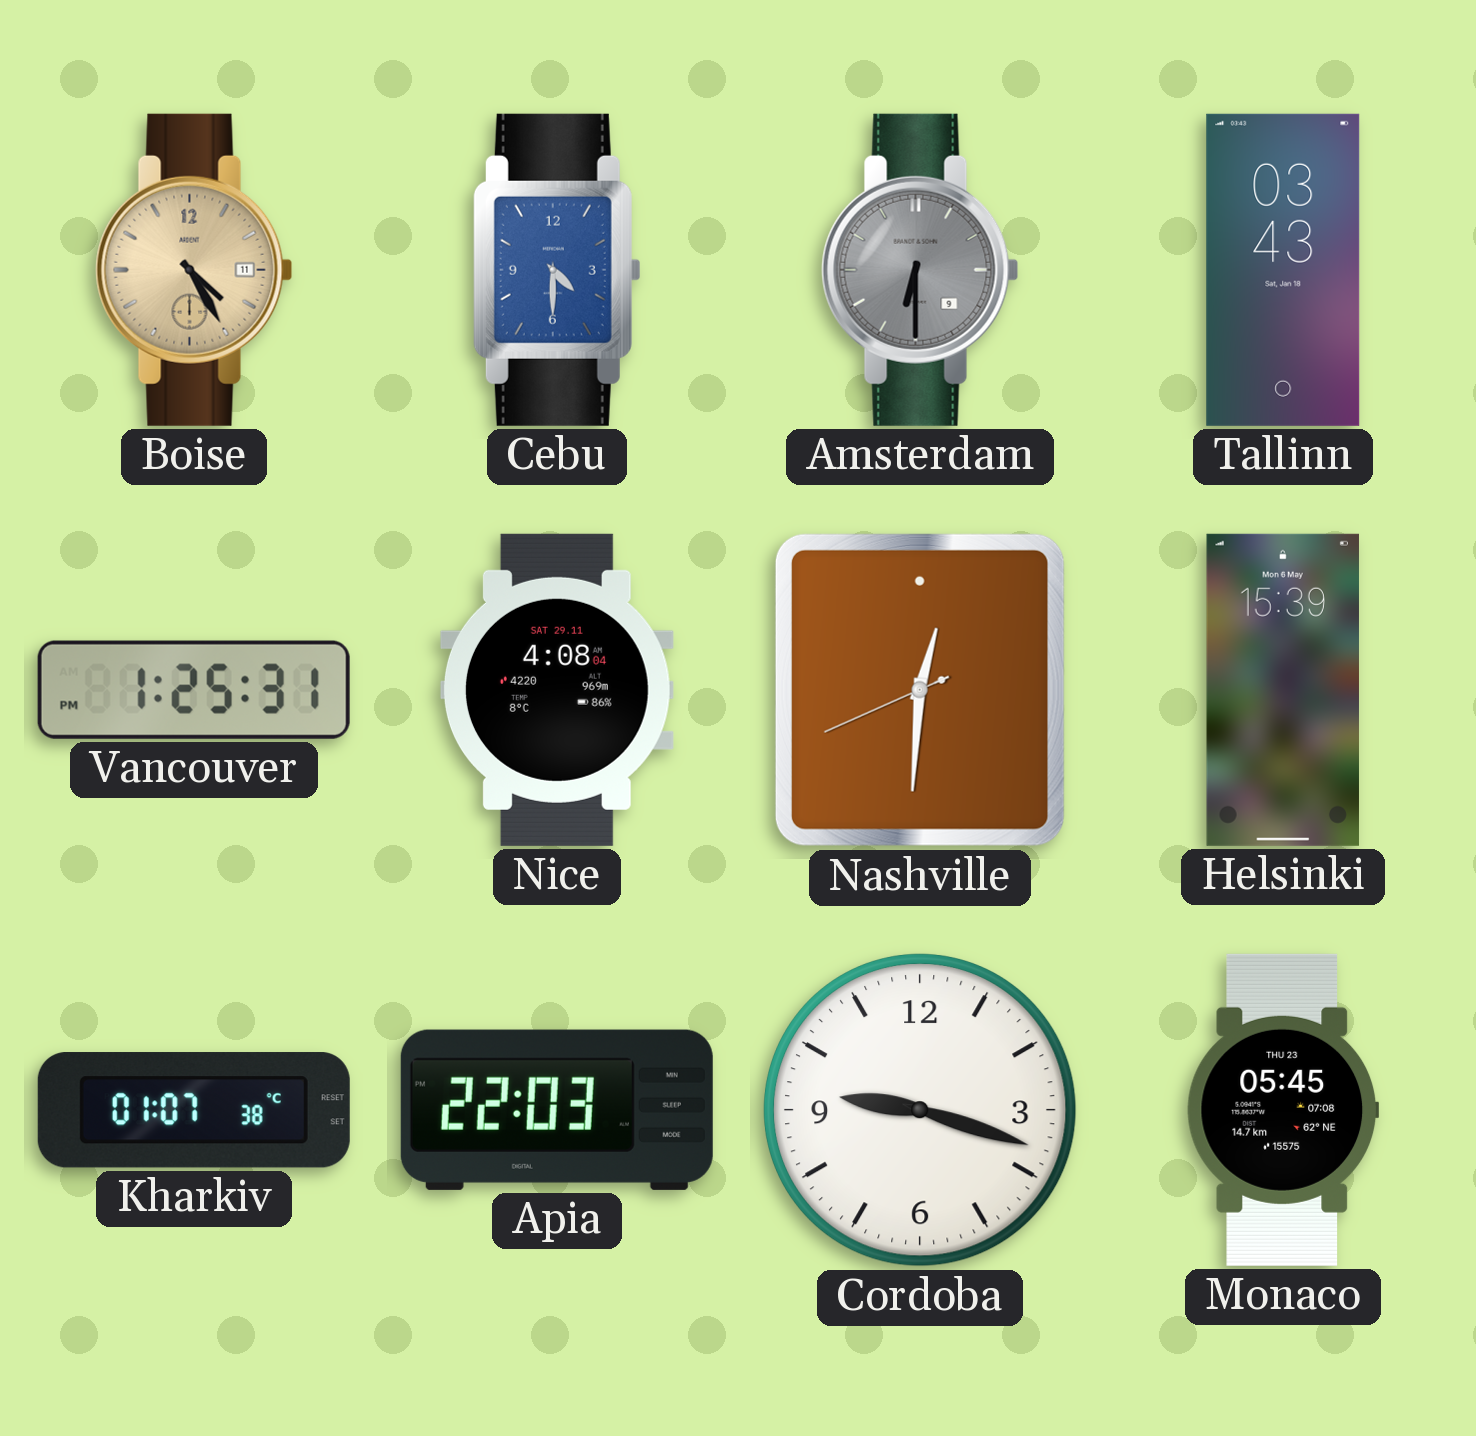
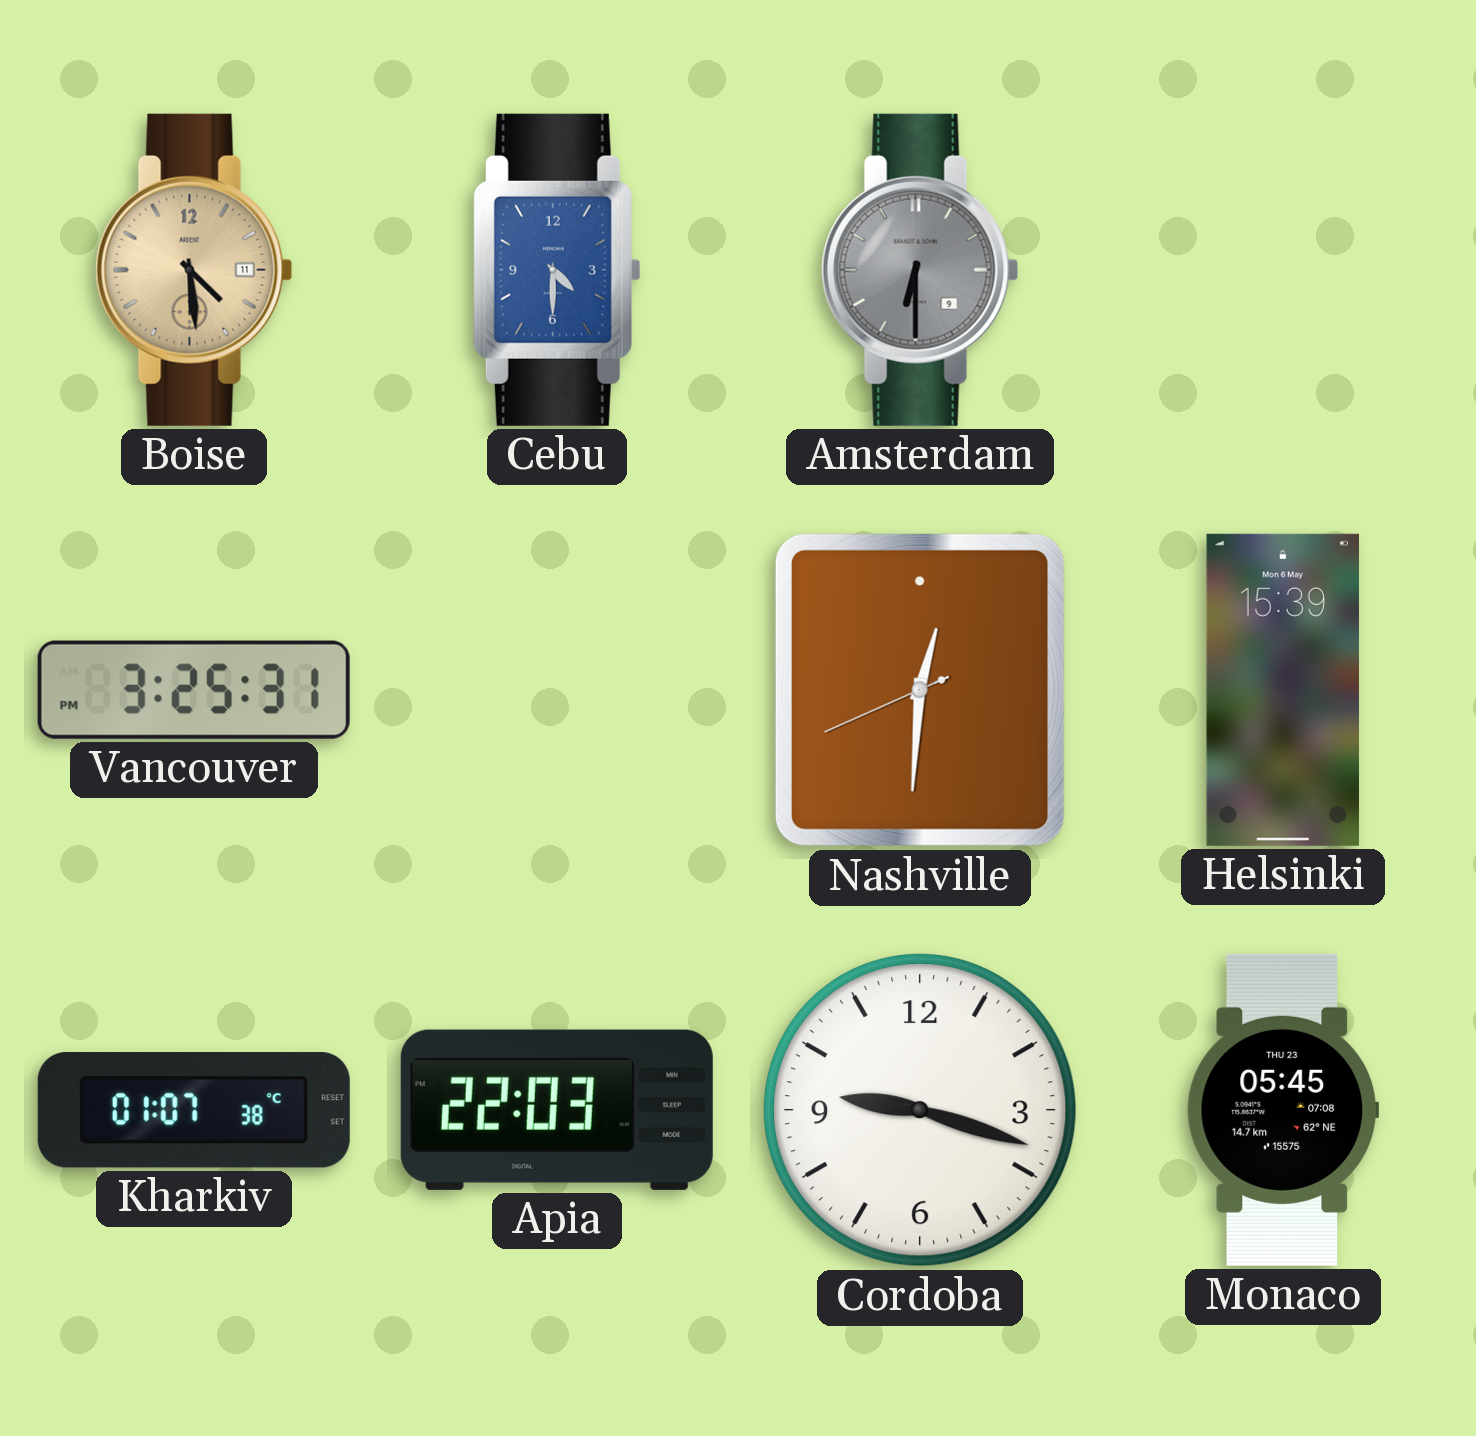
Boise: 4:25 -> 4:29
Tallinn: 03:43 -> none
Vancouver: 1:25 -> 3:25
Nice: 4:08 -> none
